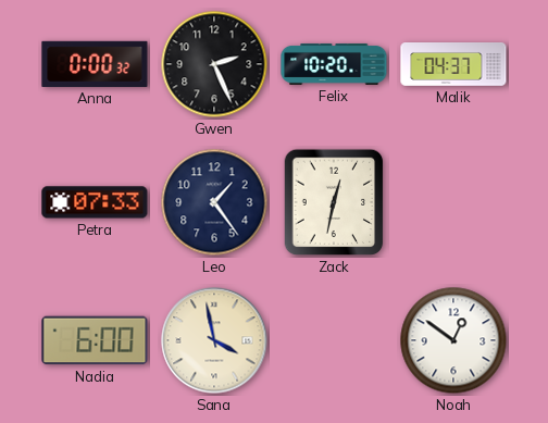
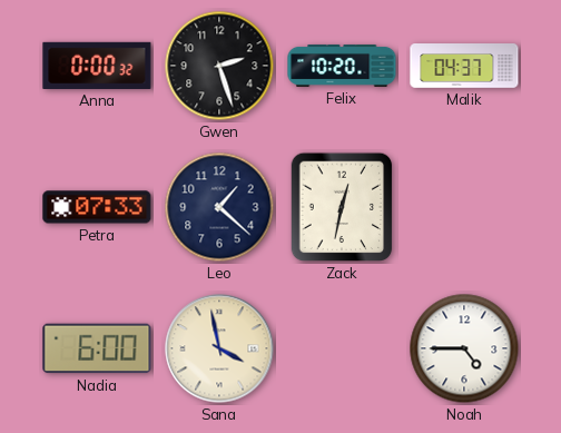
Gwen: 2:26 -> 2:27
Leo: 1:24 -> 1:22
Noah: 12:51 -> 4:45
